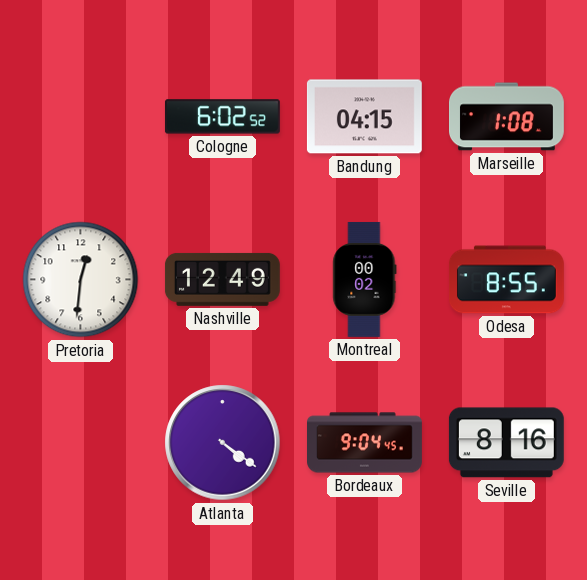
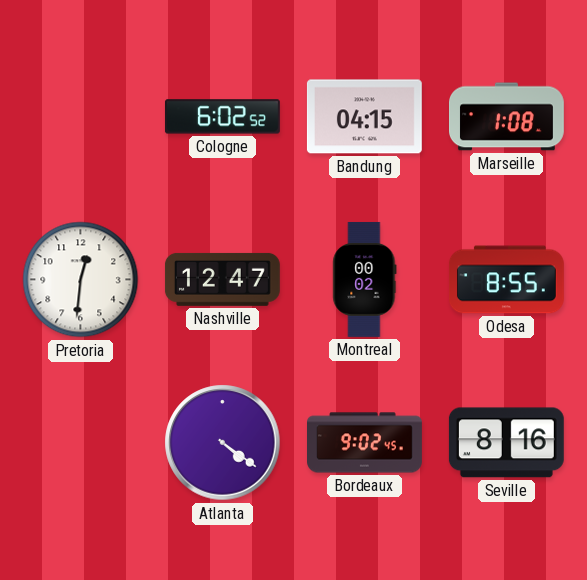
Nashville: 12:49 -> 12:47
Bordeaux: 9:04 -> 9:02
